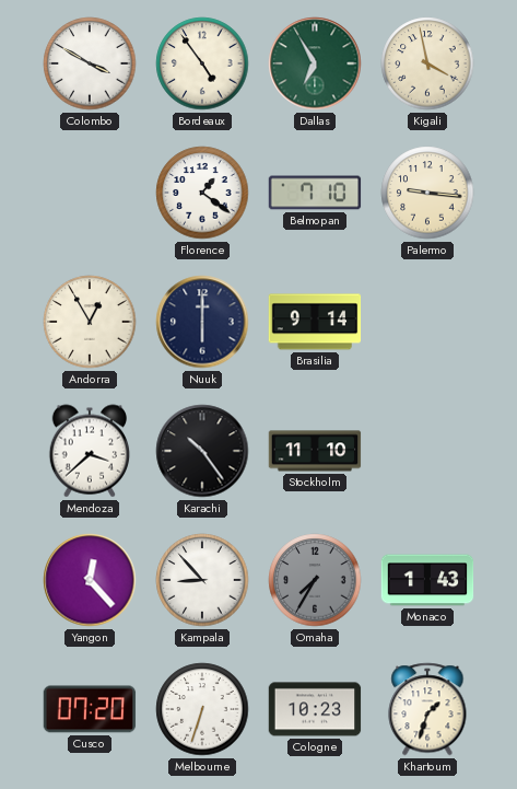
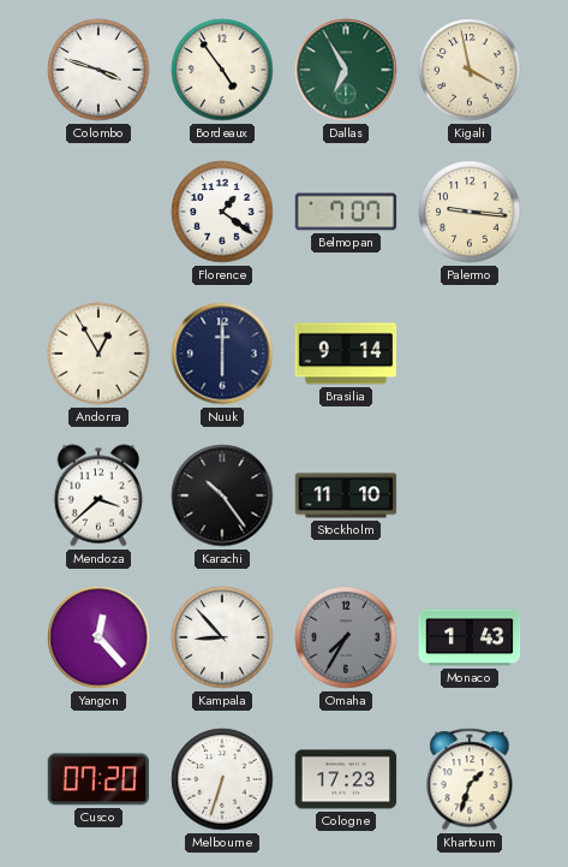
Colombo: 3:50 -> 3:48
Belmopan: 7:10 -> 7:07
Cologne: 10:23 -> 17:23
